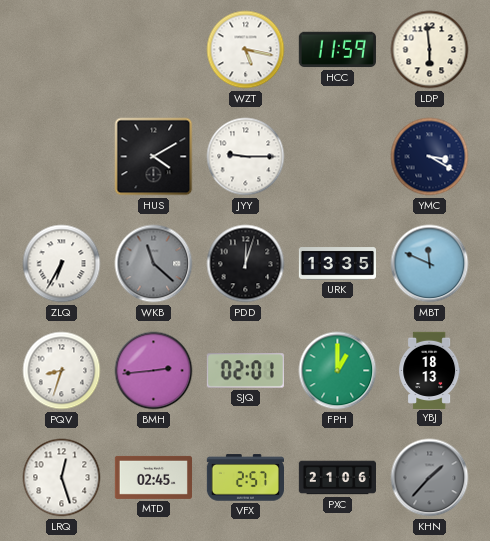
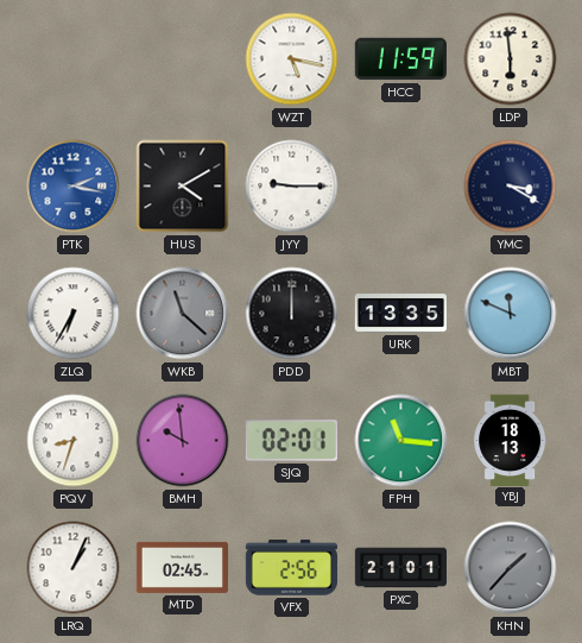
PTK: none -> 2:17
PDD: 12:03 -> 12:00
BMH: 2:44 -> 9:59
FPH: 1:00 -> 11:16
LRQ: 12:27 -> 1:04
VFX: 2:57 -> 2:56
PXC: 21:06 -> 21:01
